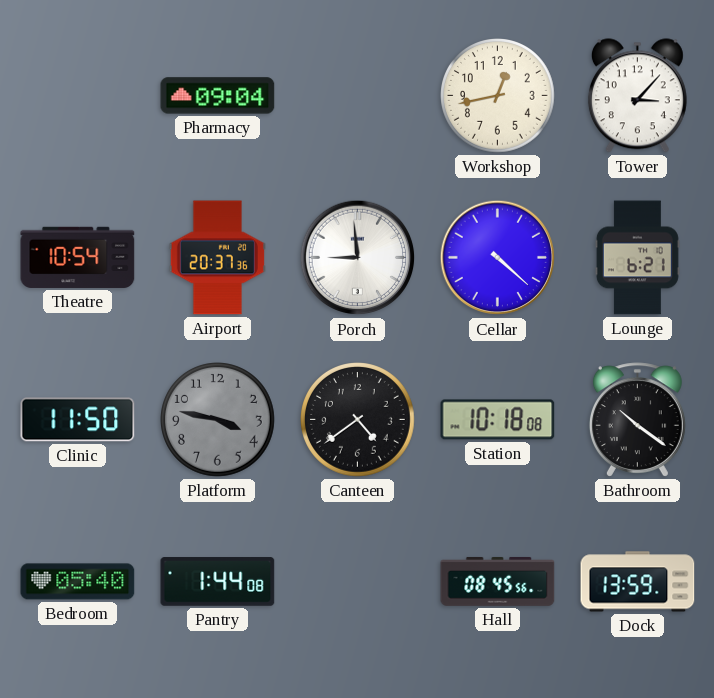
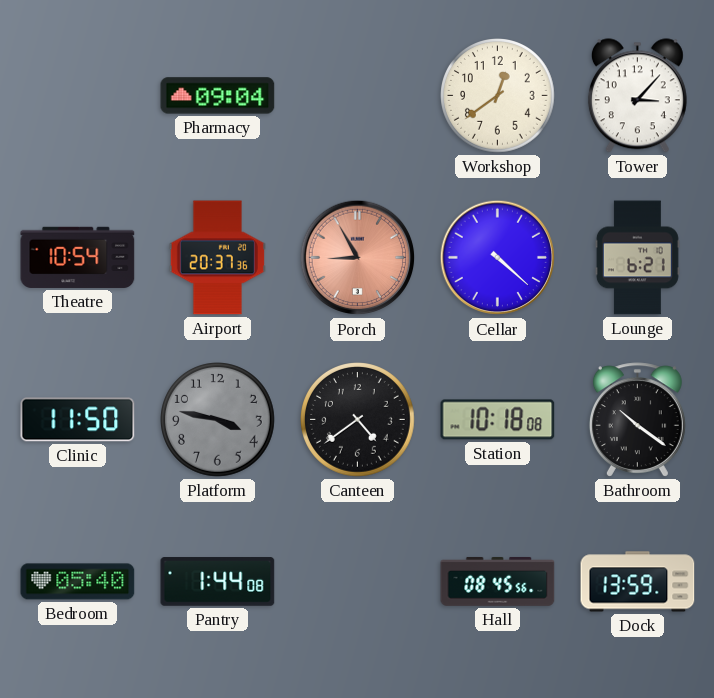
Workshop: 12:43 -> 12:39
Porch: 8:59 -> 8:55
Porch dial: white -> salmon
